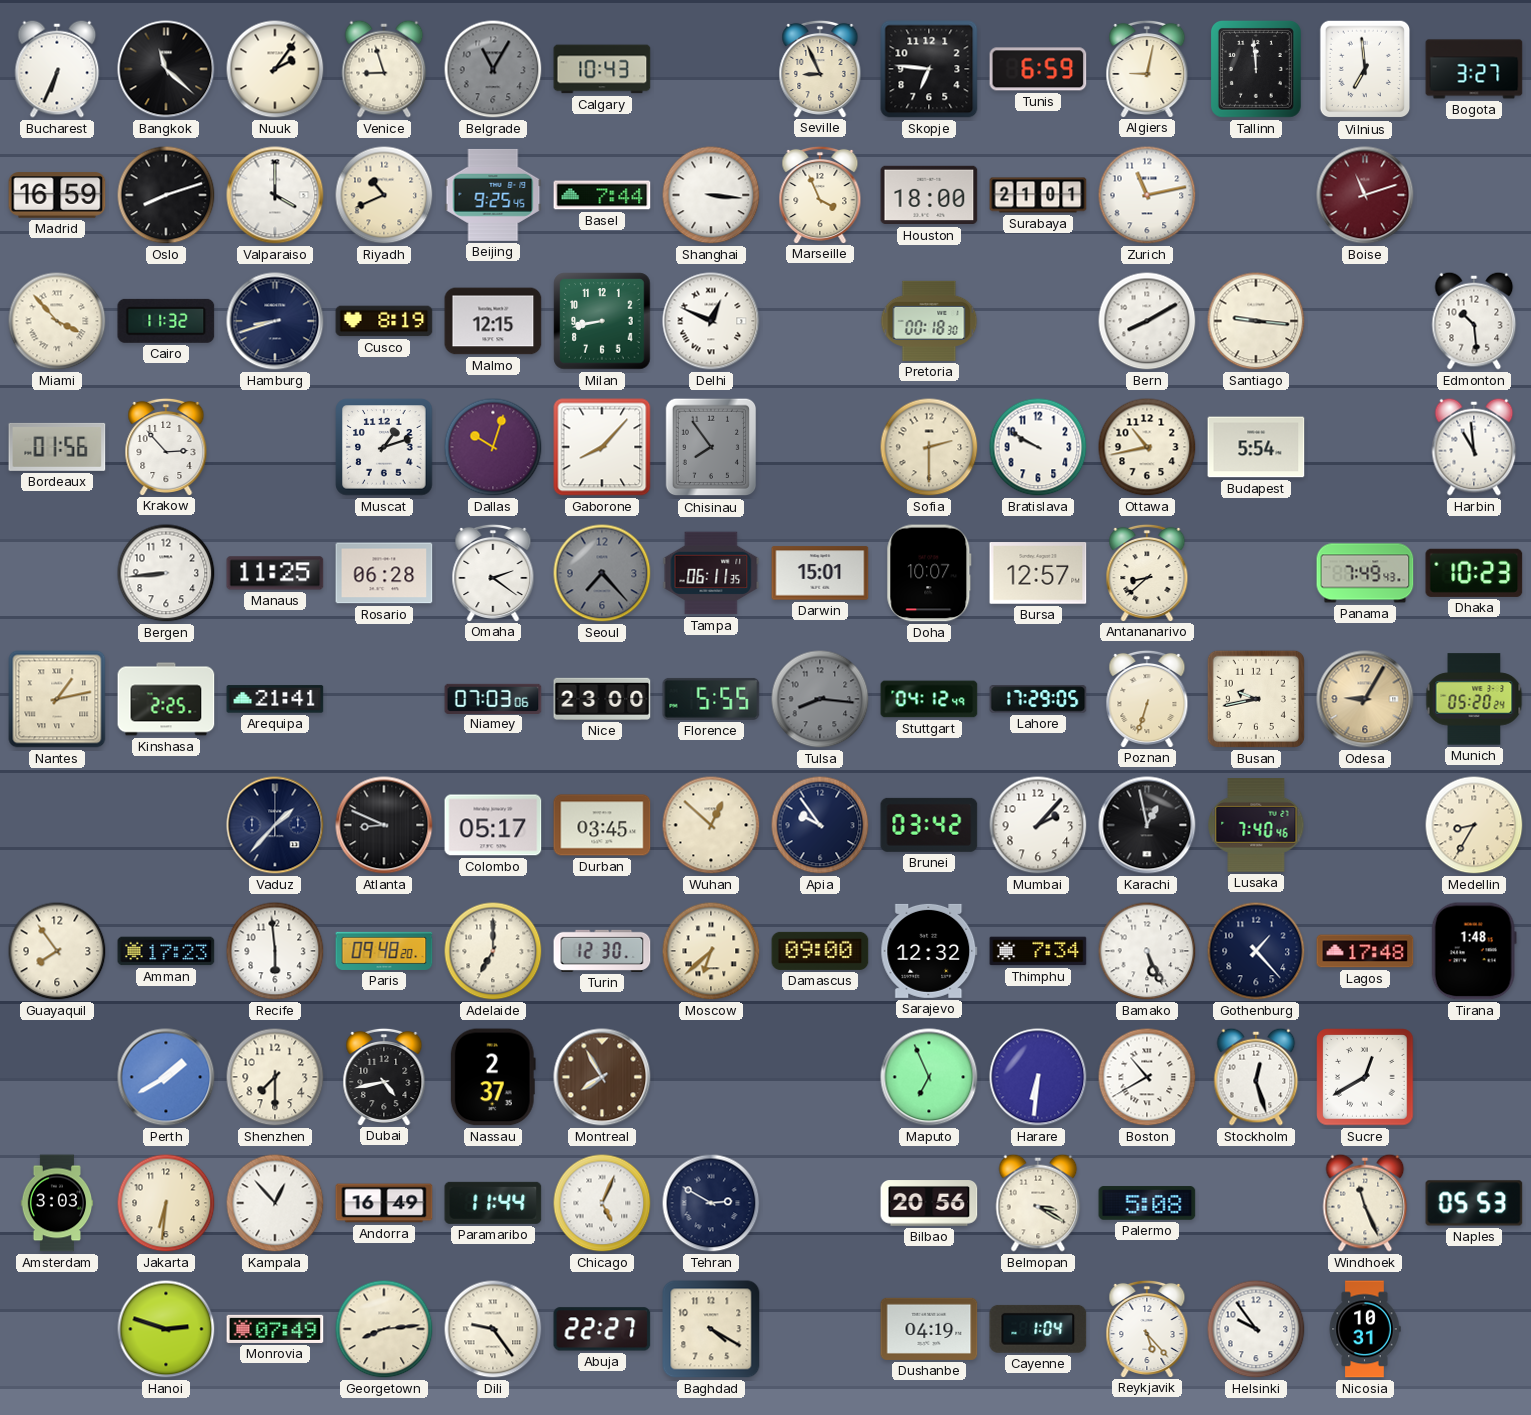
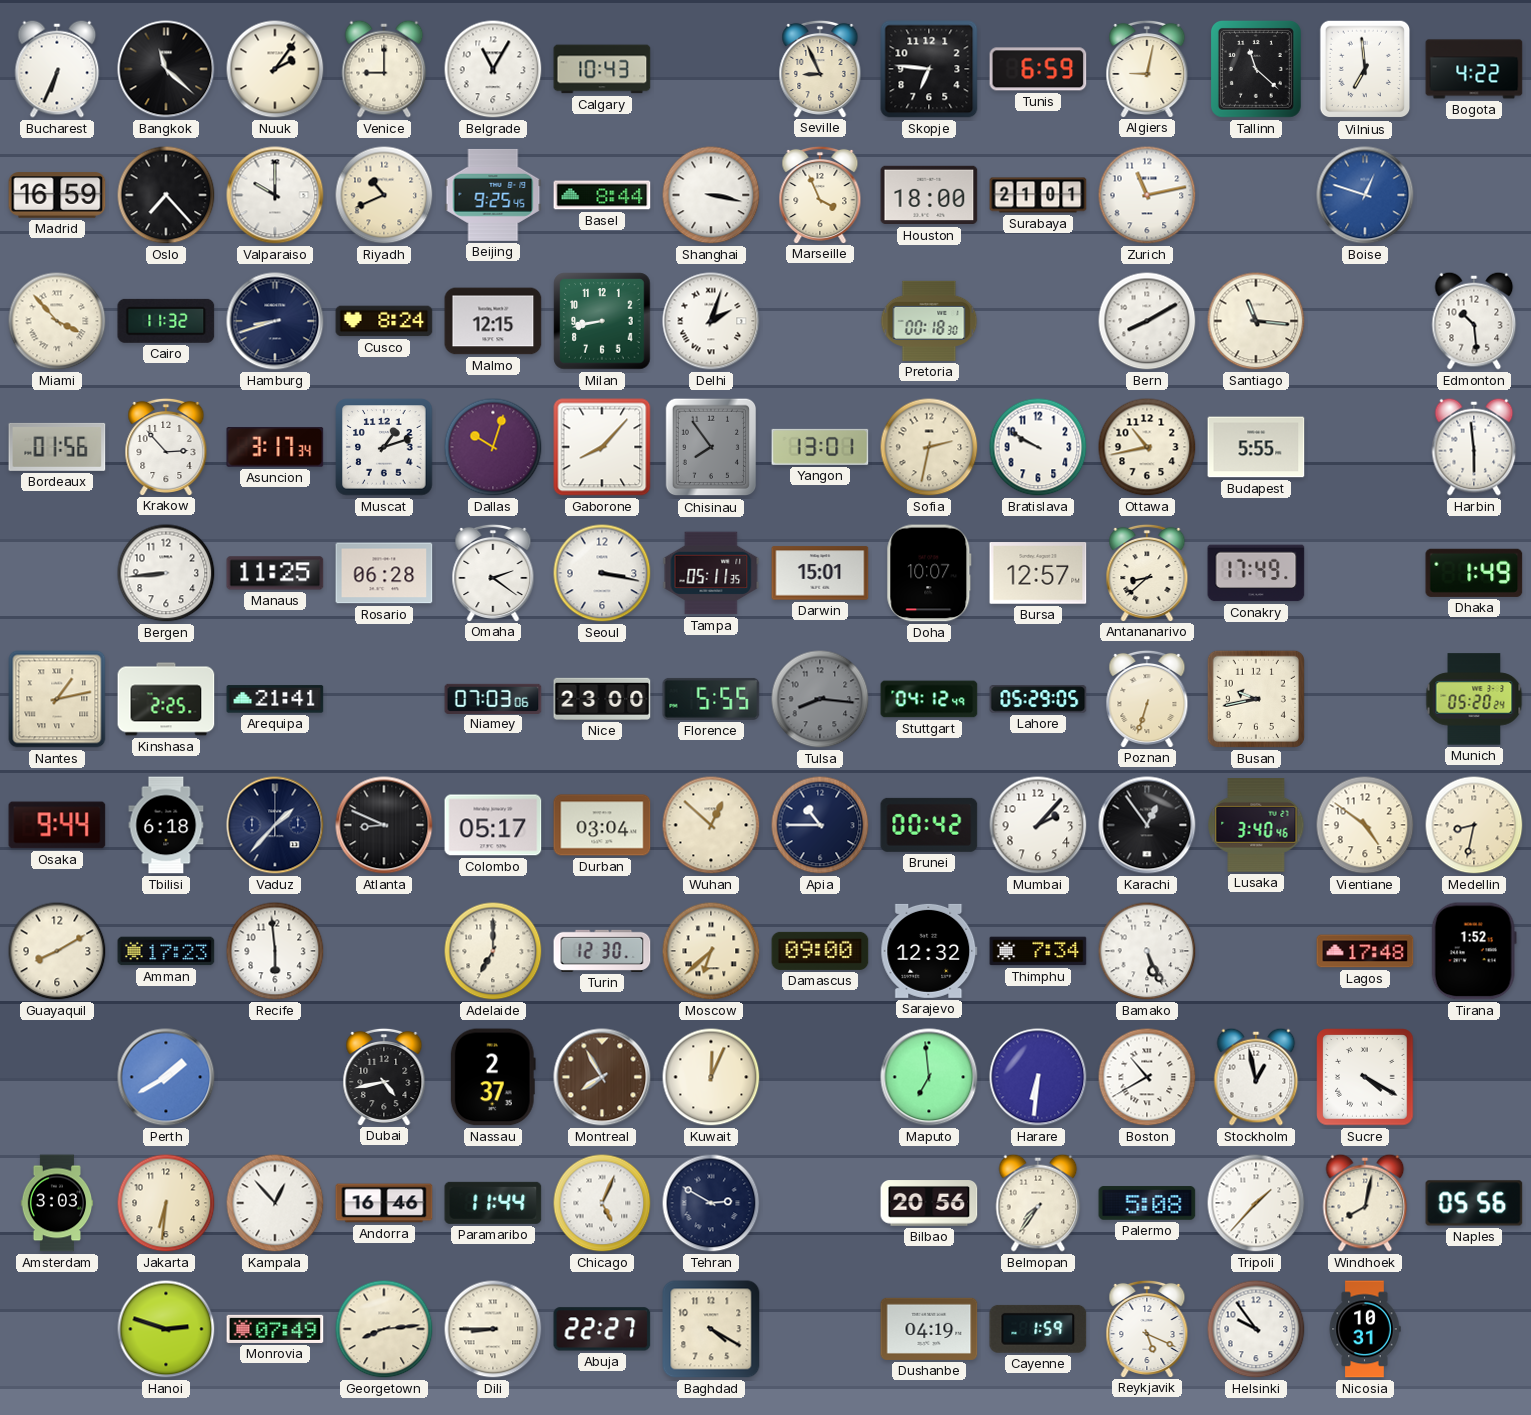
Venice: 8:57 -> 9:00
Belgrade dial: grey -> white
Tallinn: 11:59 -> 11:22
Bogota: 3:27 -> 4:22
Oslo: 8:12 -> 7:23
Valparaiso: 4:00 -> 10:00
Basel: 7:44 -> 8:44
Shanghai: 3:16 -> 3:17
Boise: 11:12 -> 12:48
Boise dial: burgundy -> blue
Cusco: 8:19 -> 8:24
Delhi: 12:49 -> 2:03
Santiago: 9:16 -> 11:16
Asuncion: none -> 3:17
Yangon: none -> 13:01
Sofia: 2:30 -> 2:32
Budapest: 5:54 -> 5:55
Harbin: 10:59 -> 5:59
Seoul: 7:23 -> 3:17
Seoul dial: grey -> white
Tampa: 06:11 -> 05:11
Conakry: none -> 17:49
Panama: 7:49 -> none
Dhaka: 10:23 -> 1:49
Lahore: 17:29 -> 05:29
Odesa: 9:05 -> none
Osaka: none -> 9:44
Tbilisi: none -> 6:18
Durban: 03:45 -> 03:04
Apia: 9:54 -> 10:45
Brunei: 03:42 -> 00:42
Karachi: 12:58 -> 12:54
Lusaka: 7:40 -> 3:40
Vientiane: none -> 4:51
Medellin: 8:35 -> 8:32
Guayaquil: 7:54 -> 8:10
Paris: 09:48 -> none
Gothenburg: 1:23 -> none
Tirana: 1:48 -> 1:52
Shenzhen: 7:30 -> none
Kuwait: none -> 12:04
Maputo: 6:56 -> 6:59
Stockholm: 12:27 -> 12:58
Sucre: 12:40 -> 4:20
Andorra: 16:49 -> 16:46
Belmopan: 3:20 -> 7:36
Tripoli: none -> 1:37
Windhoek: 11:26 -> 8:02
Naples: 05:53 -> 05:56
Dili: 9:24 -> 8:45
Cayenne: 1:04 -> 1:59
Reykjavik: 5:23 -> 5:19
